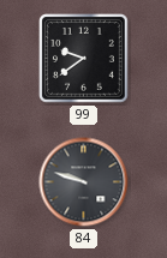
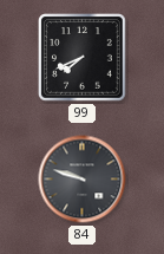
99: 9:39 -> 7:41
